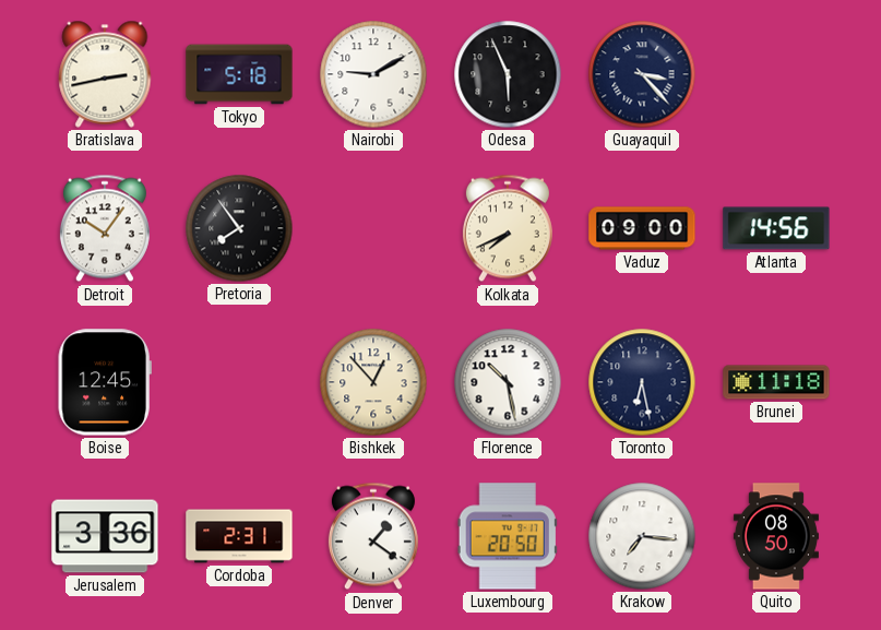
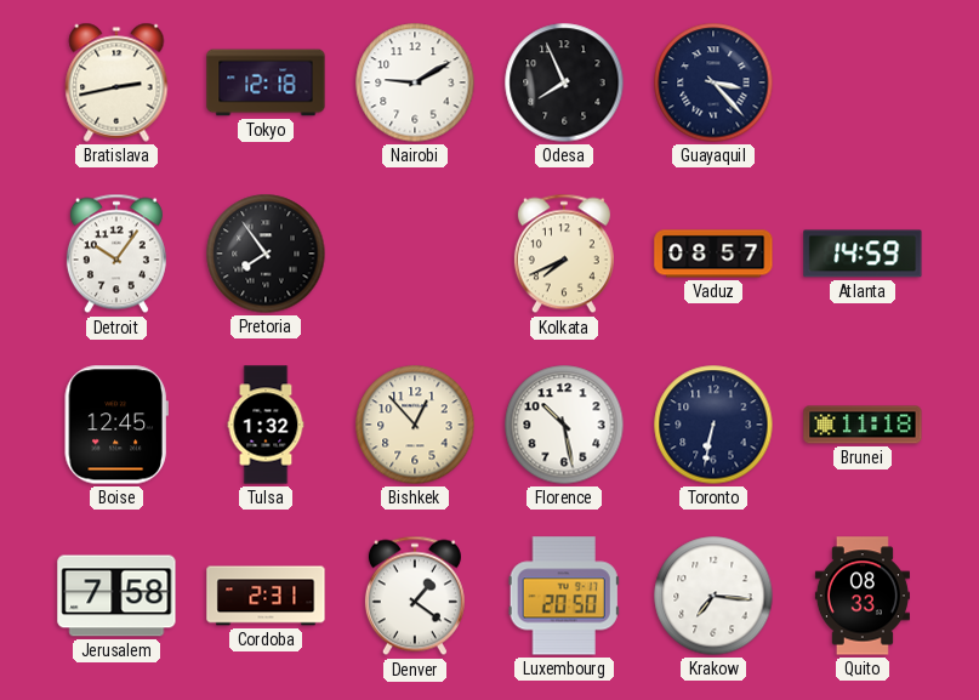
Tokyo: 5:18 -> 12:18
Odesa: 5:56 -> 7:56
Vaduz: 09:00 -> 08:57
Atlanta: 14:56 -> 14:59
Tulsa: none -> 1:32
Toronto: 6:28 -> 6:32
Jerusalem: 3:36 -> 7:58
Quito: 08:50 -> 08:33
